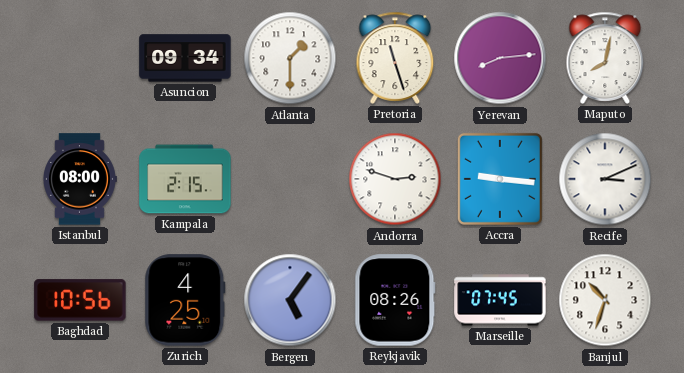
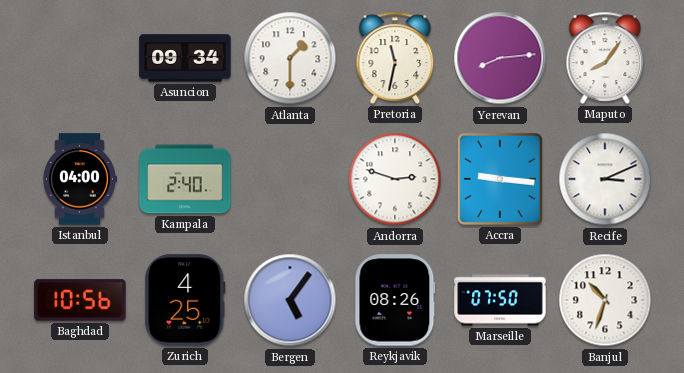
Pretoria: 11:27 -> 11:32
Maputo: 8:02 -> 8:06
Istanbul: 08:00 -> 04:00
Kampala: 2:15 -> 2:40
Marseille: 07:45 -> 07:50
